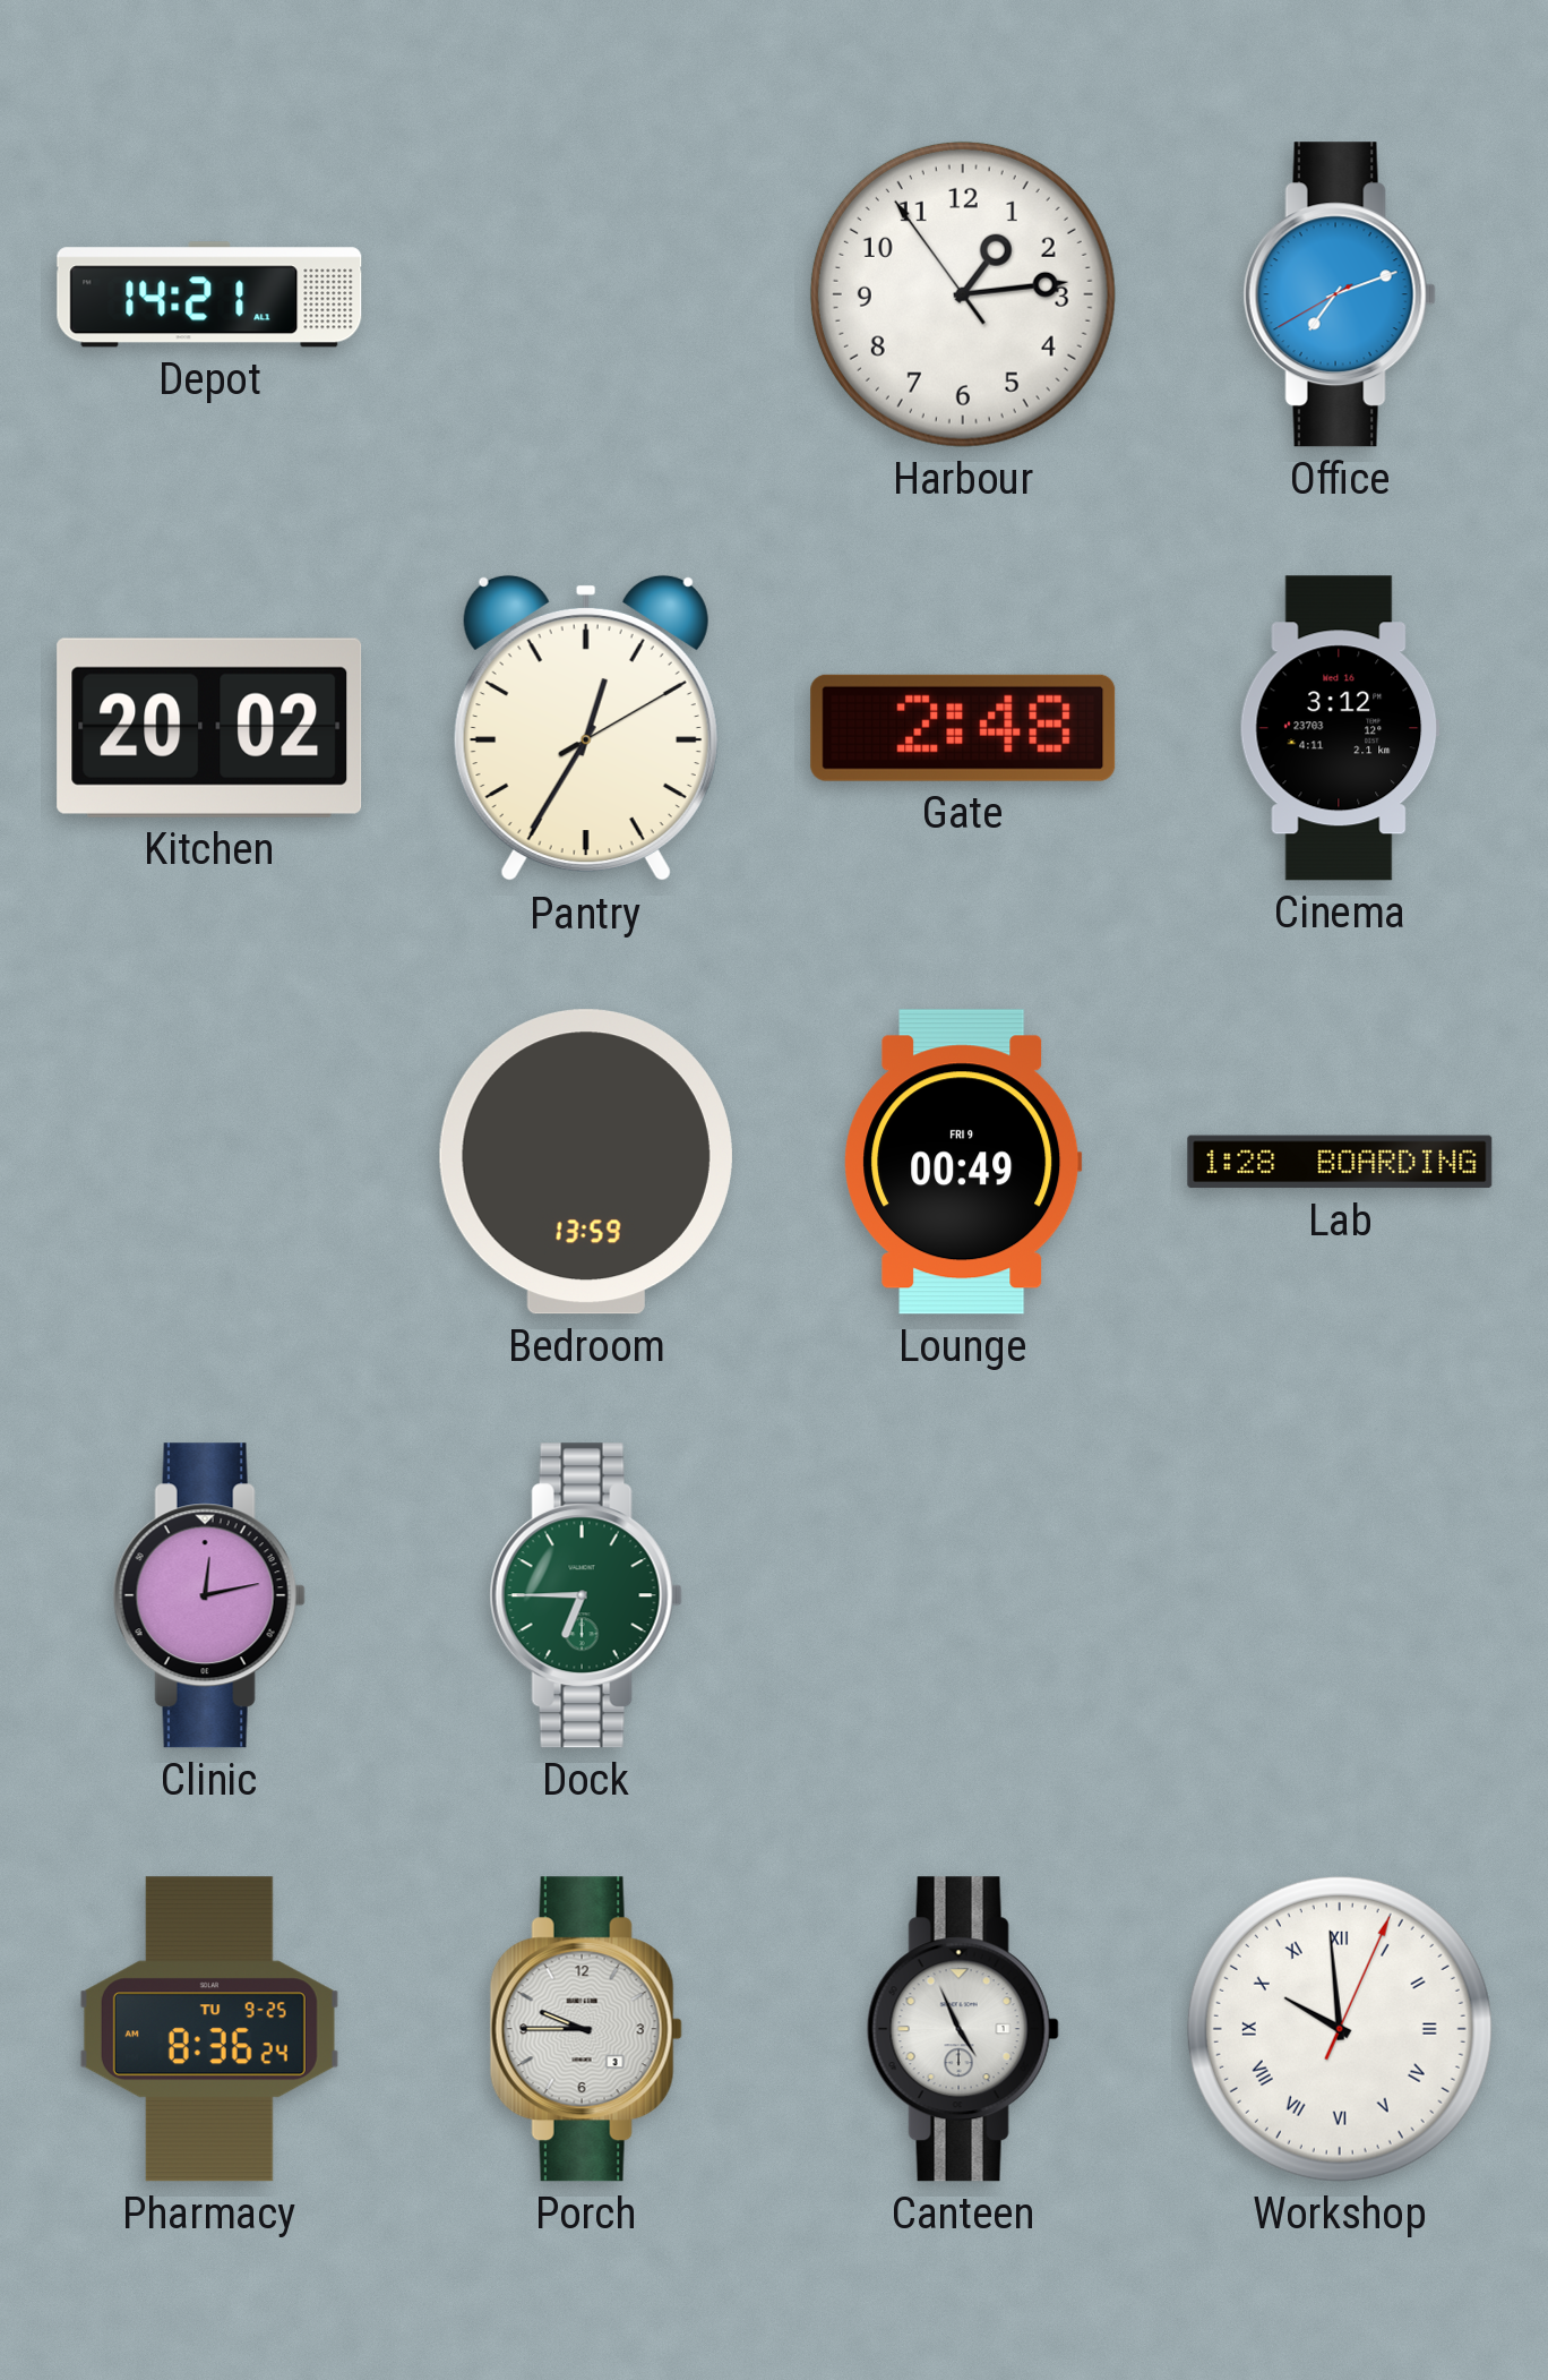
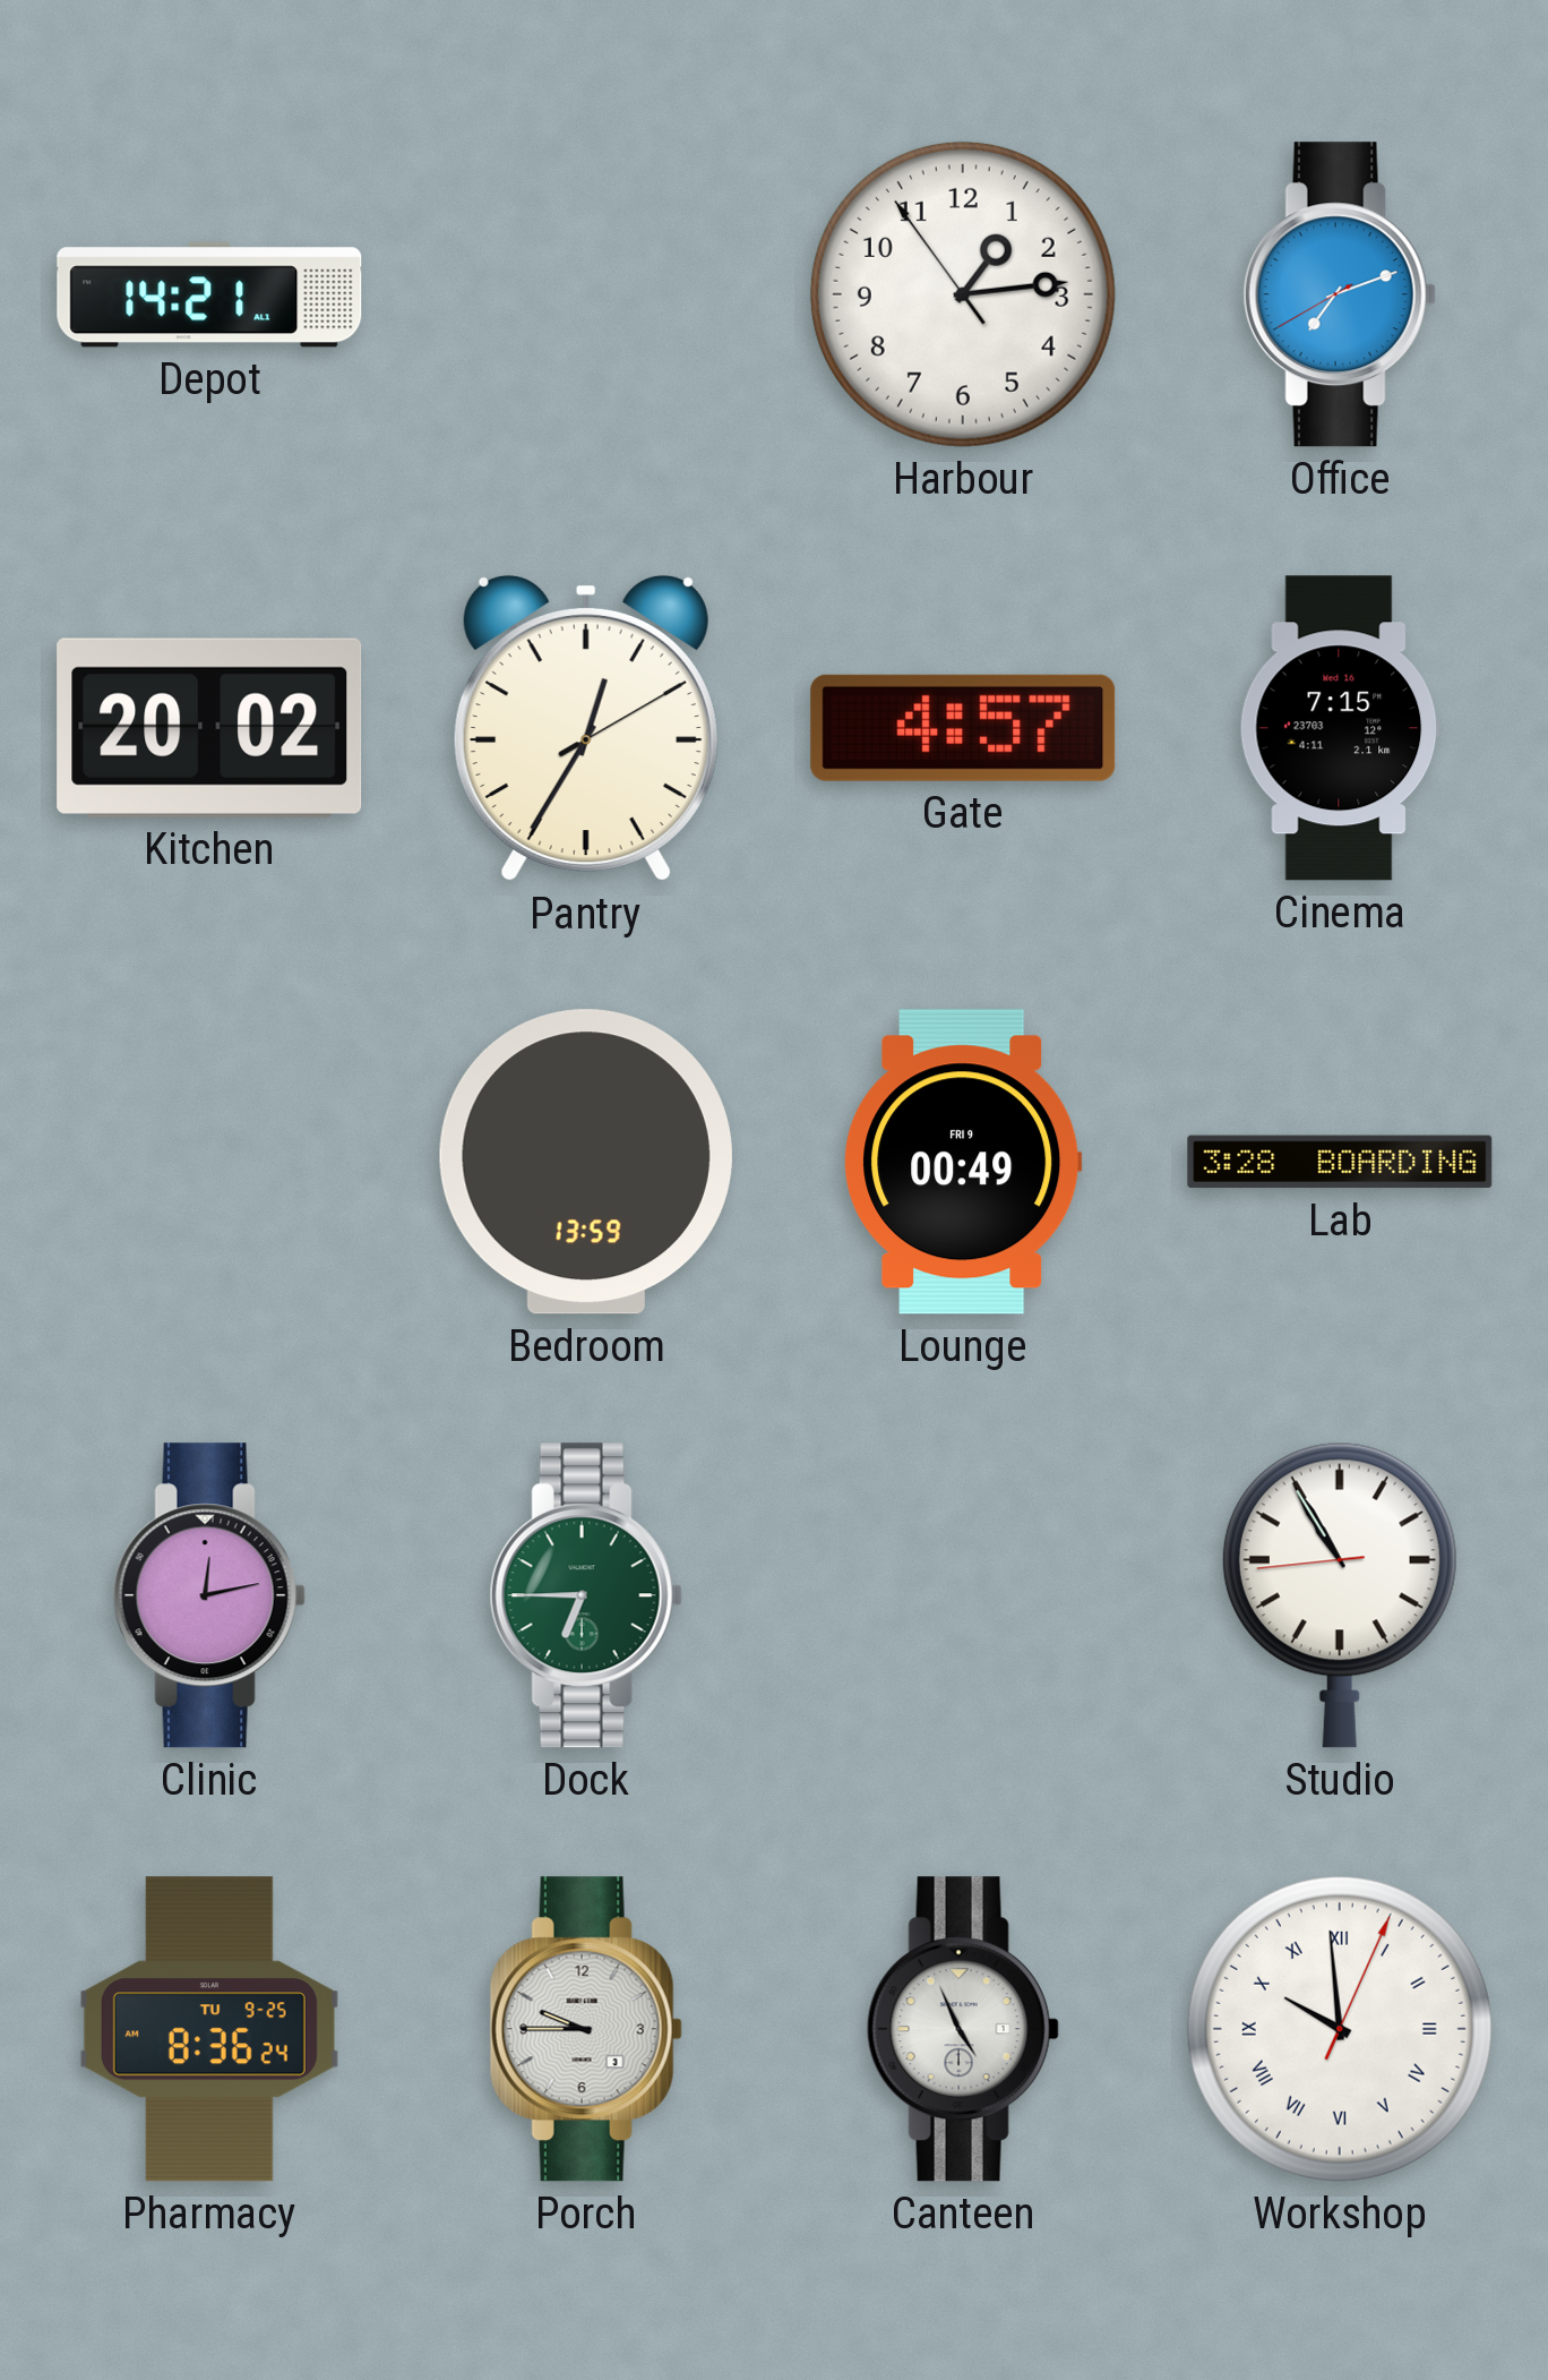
Gate: 2:48 -> 4:57
Cinema: 3:12 -> 7:15
Lab: 1:28 -> 3:28
Studio: none -> 10:54
